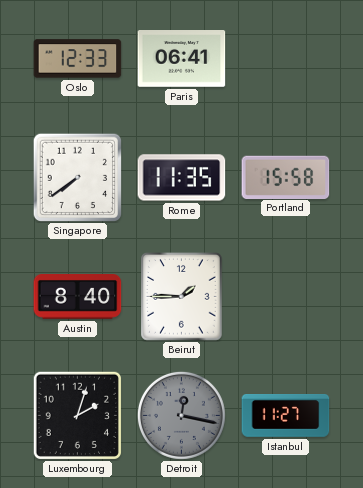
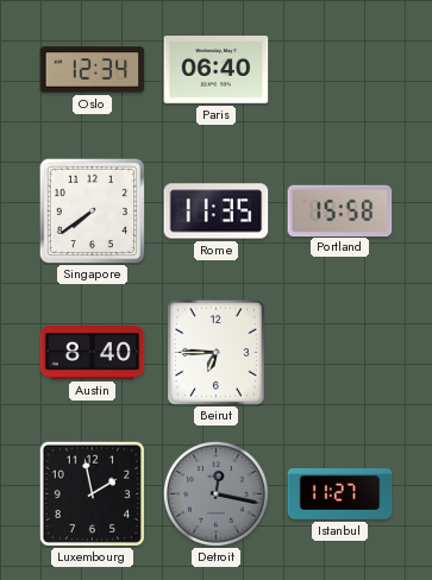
Oslo: 12:33 -> 12:34
Paris: 06:41 -> 06:40
Beirut: 1:45 -> 6:45
Luxembourg: 2:03 -> 1:58
